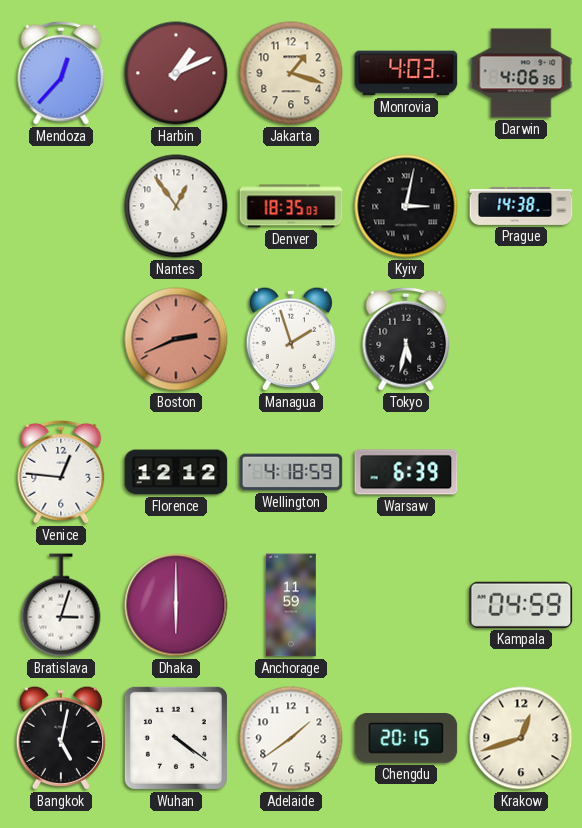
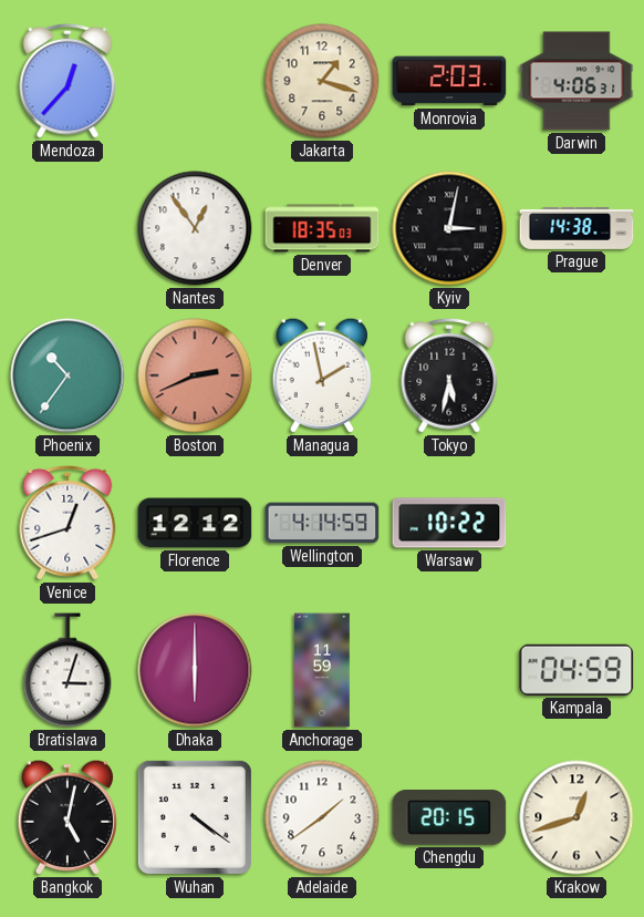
Harbin: 1:11 -> none
Monrovia: 4:03 -> 2:03
Darwin: 4:06:36 -> 4:06:31
Phoenix: none -> 10:36
Managua: 1:57 -> 1:58
Venice: 12:46 -> 12:42
Wellington: 4:18 -> 4:14
Warsaw: 6:39 -> 10:22
